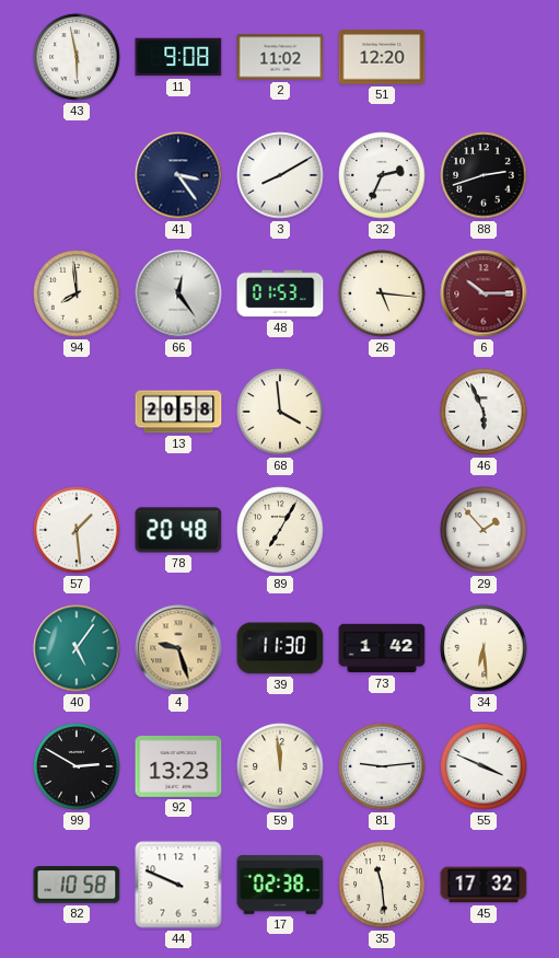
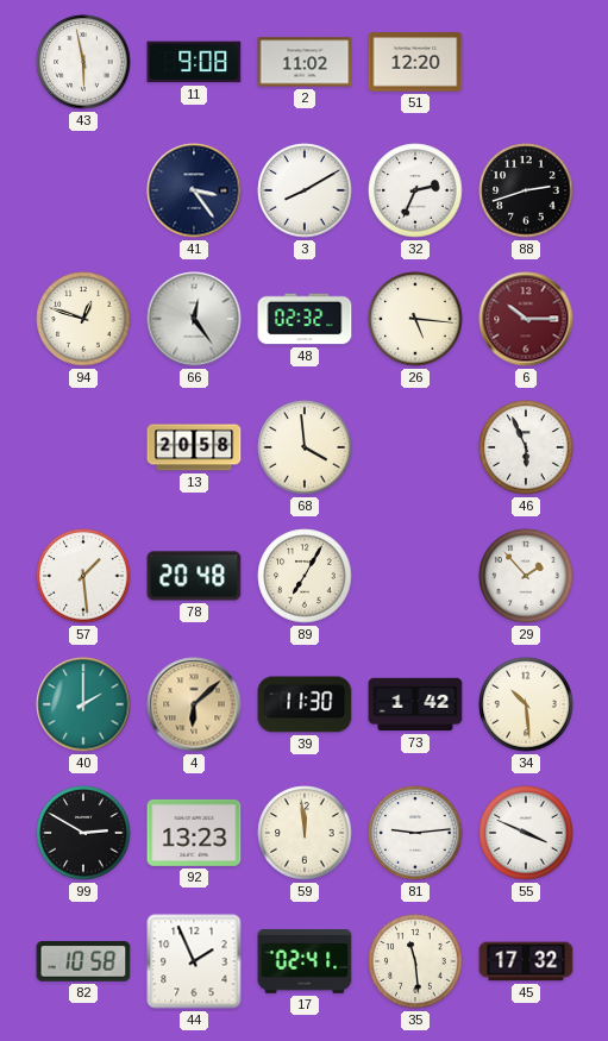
94: 7:59 -> 12:48
48: 01:53 -> 02:32
40: 5:06 -> 2:00
4: 9:27 -> 6:08
34: 6:29 -> 10:29
44: 9:49 -> 1:56
17: 02:38 -> 02:41
